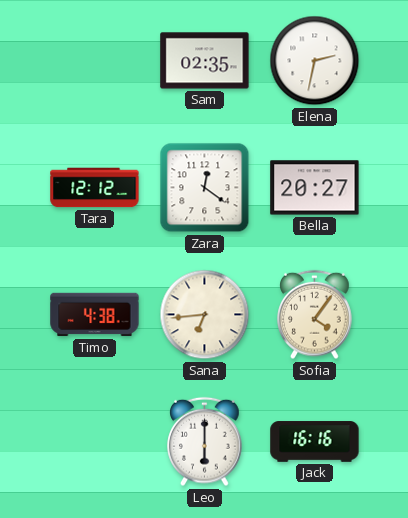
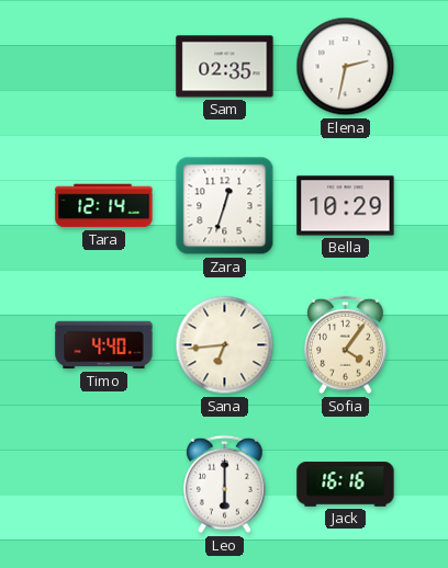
Tara: 12:12 -> 12:14
Zara: 12:21 -> 12:33
Bella: 20:27 -> 10:29
Timo: 4:38 -> 4:40
